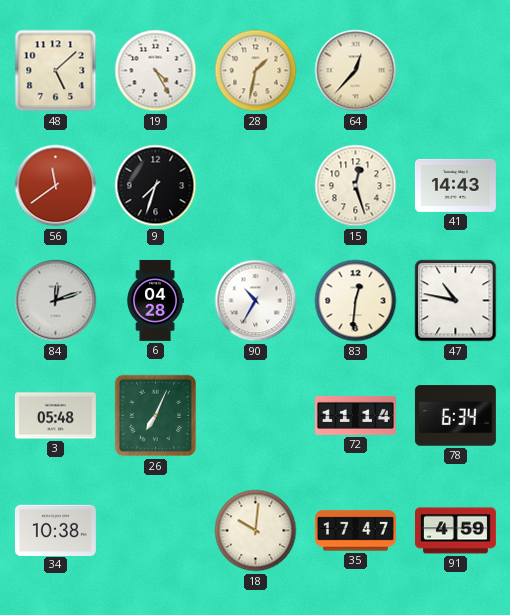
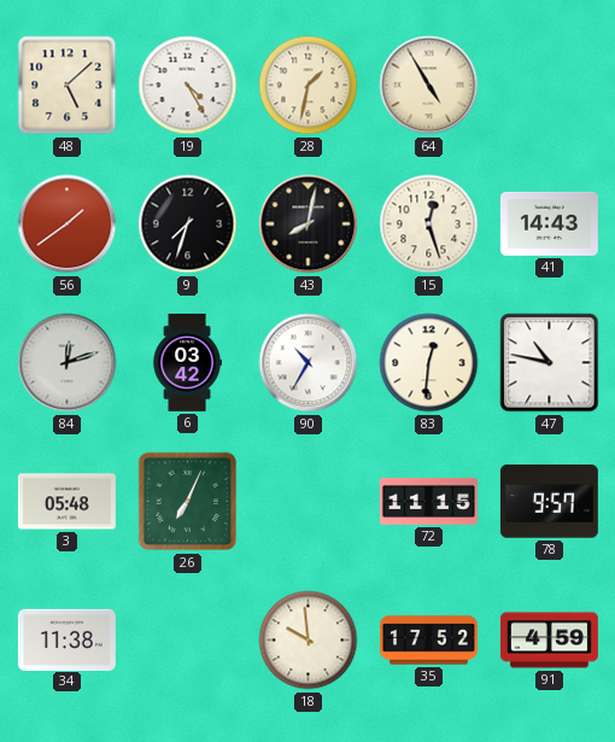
64: 12:37 -> 4:55
56: 11:39 -> 1:39
43: none -> 8:02
6: 04:28 -> 03:42
72: 11:14 -> 11:15
78: 6:34 -> 9:57
34: 10:38 -> 11:38
18: 10:01 -> 9:59
35: 17:47 -> 17:52
